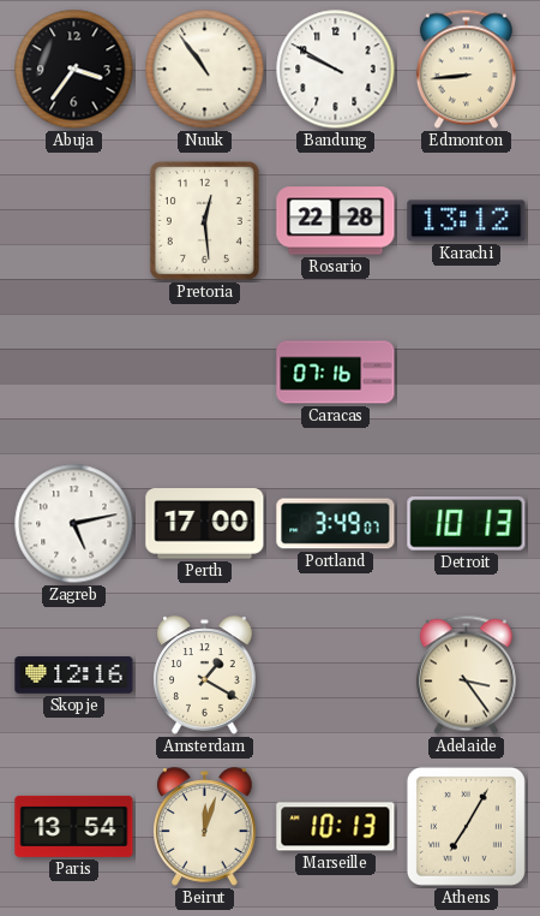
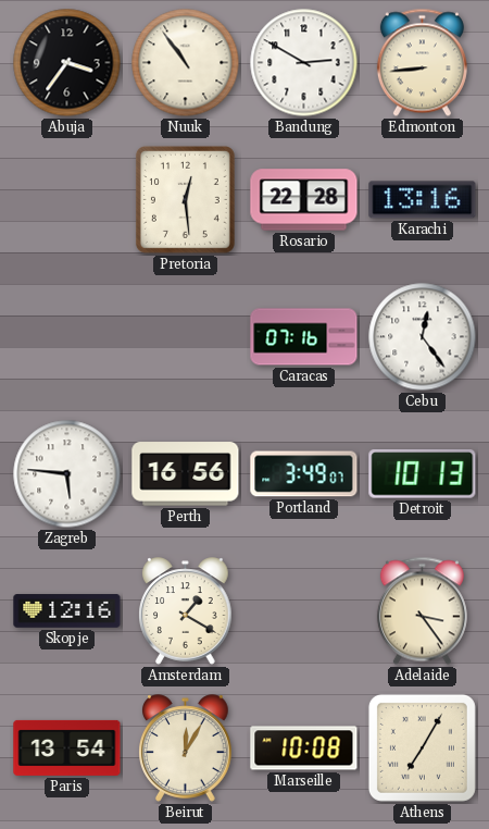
Bandung: 9:50 -> 2:50
Karachi: 13:12 -> 13:16
Cebu: none -> 12:24
Zagreb: 5:13 -> 5:46
Perth: 17:00 -> 16:56
Beirut: 12:03 -> 12:05
Marseille: 10:13 -> 10:08
